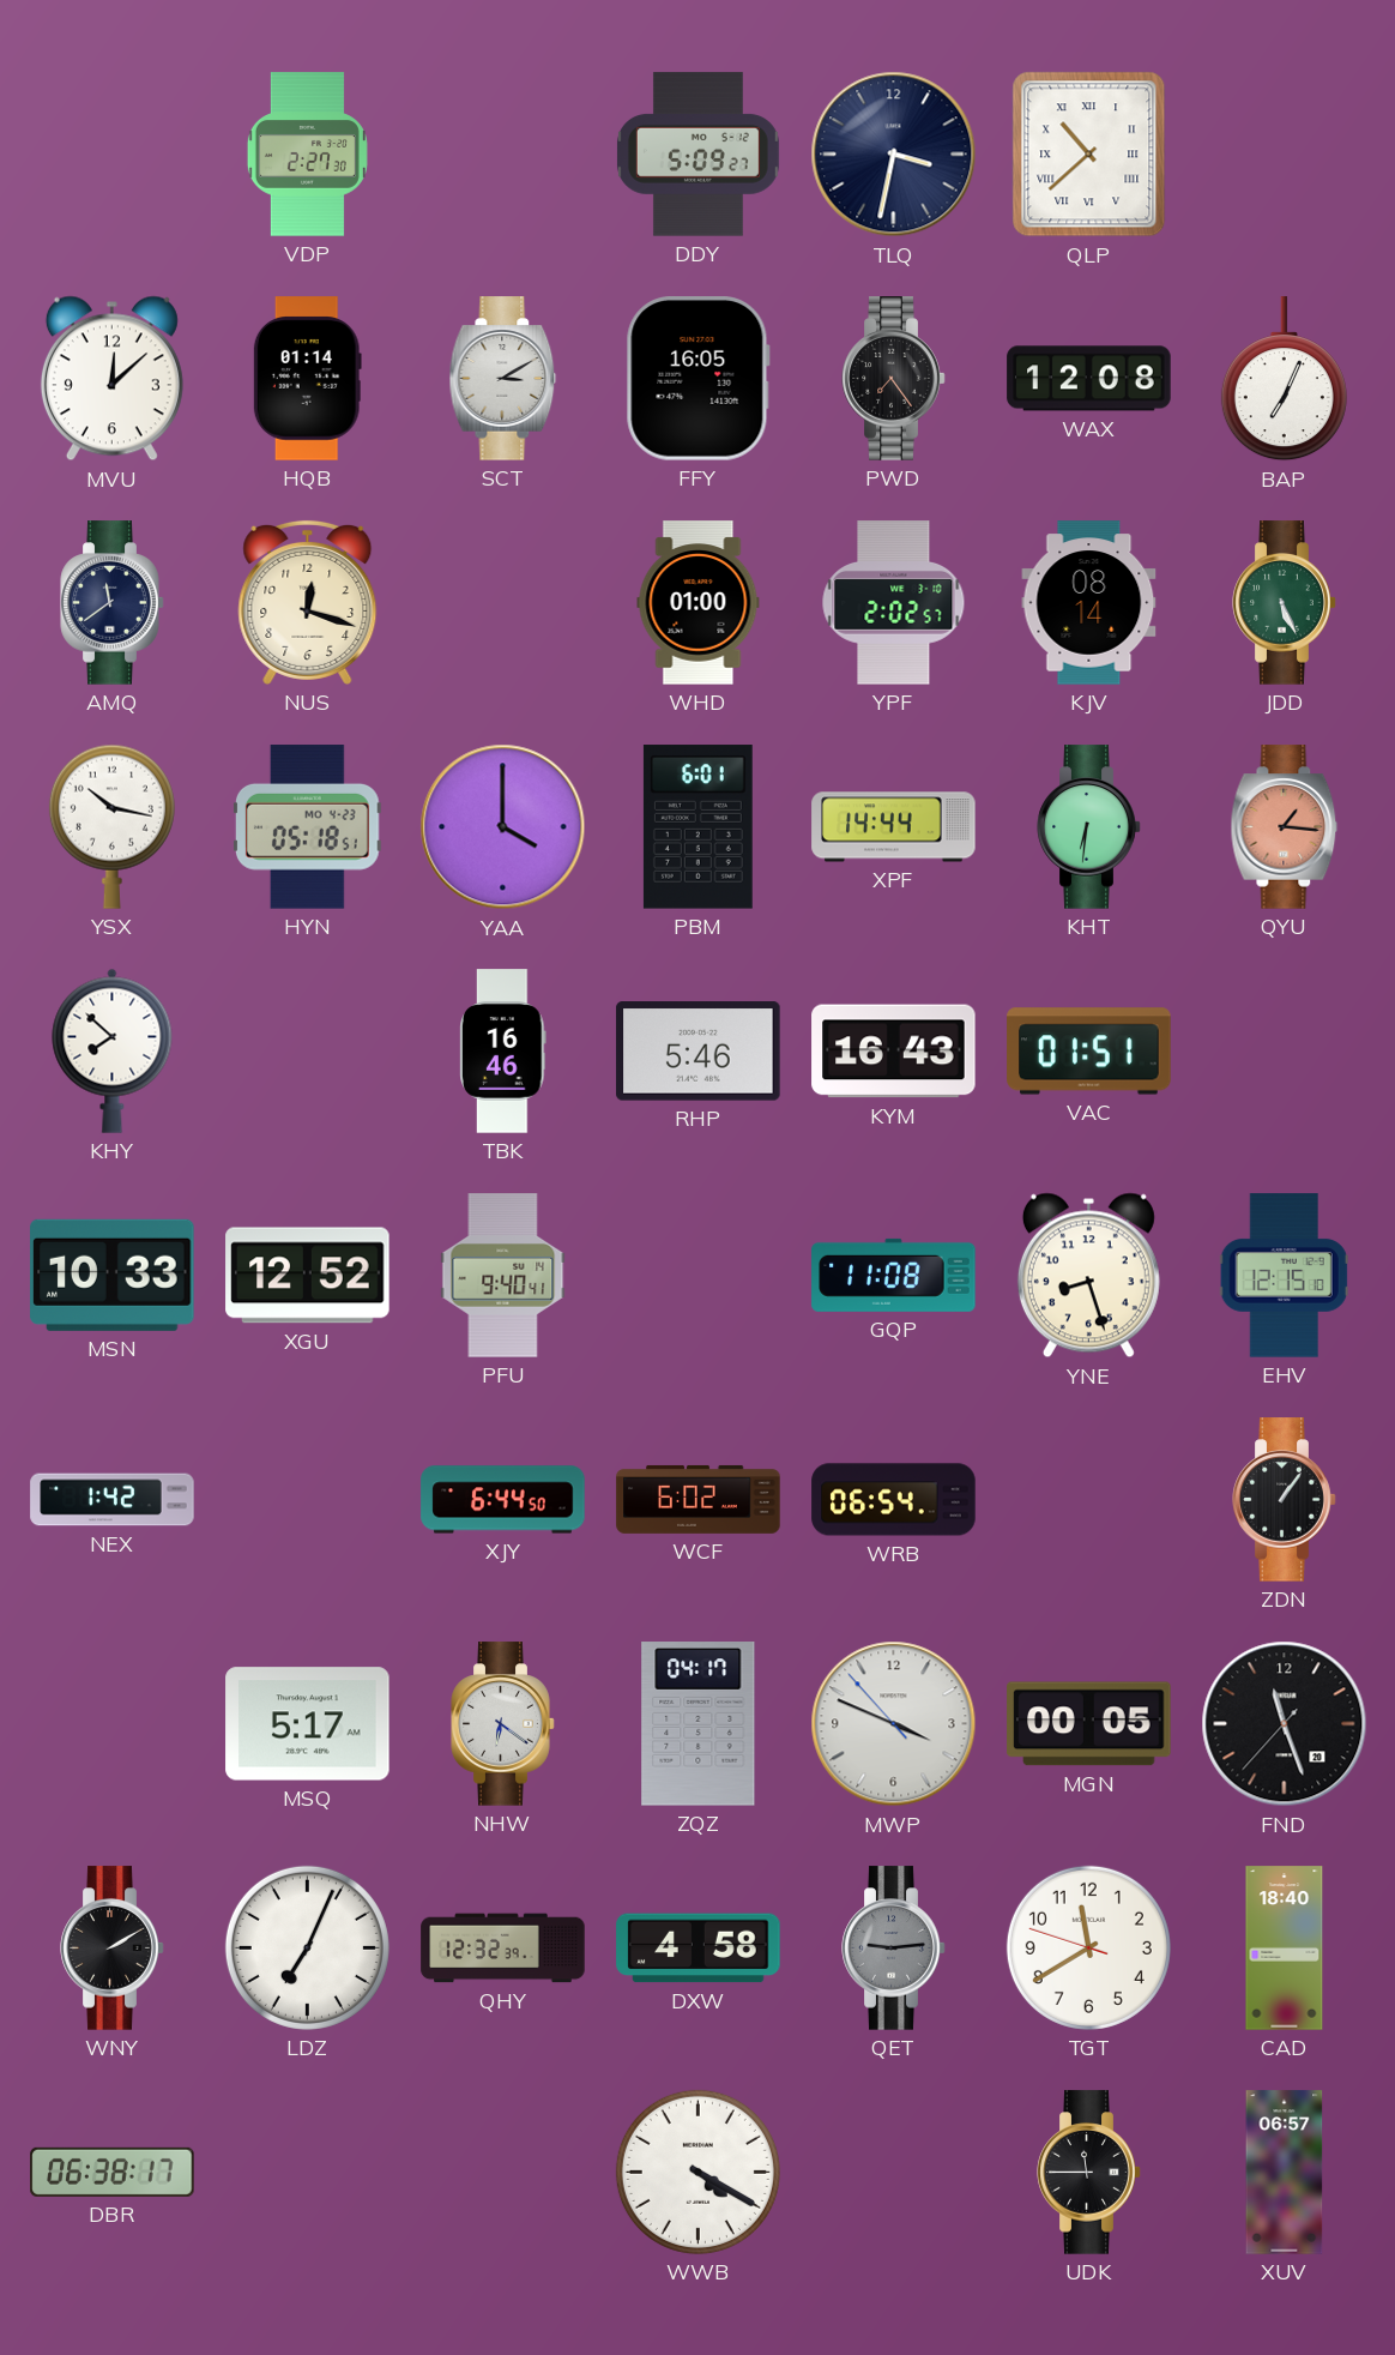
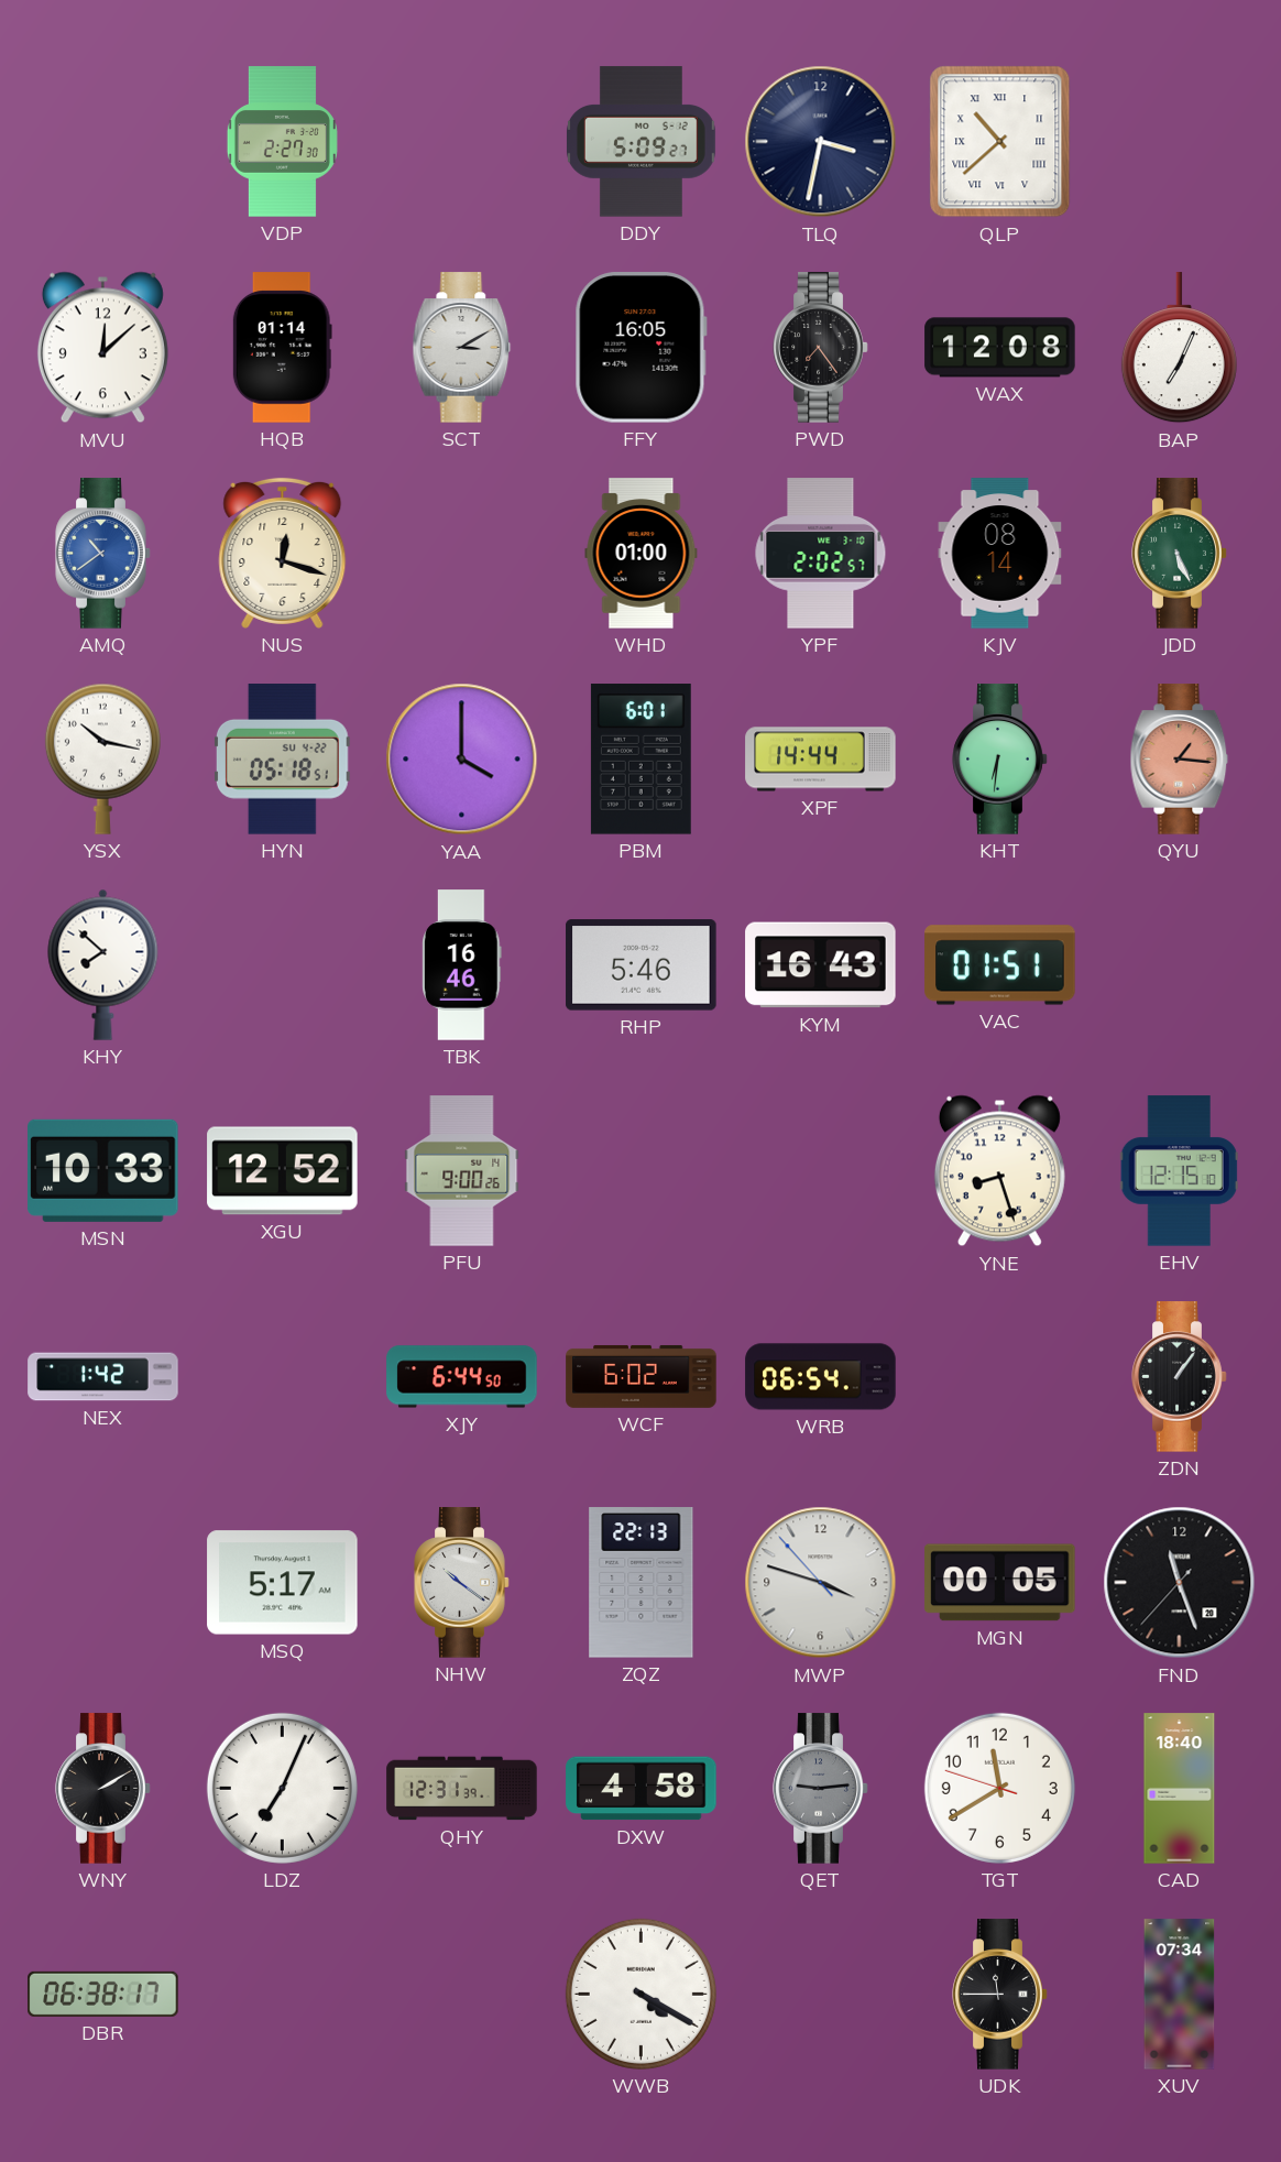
AMQ: 11:39 -> 10:39
AMQ dial: navy -> blue
HYN date: MO 4-23 -> SU 4-22
PFU: 9:40 -> 9:00
GQP: 11:08 -> none
NHW: 6:21 -> 10:21
ZQZ: 04:17 -> 22:13
MWP: 3:48 -> 3:47
QHY: 12:32 -> 12:31
XUV: 06:57 -> 07:34
